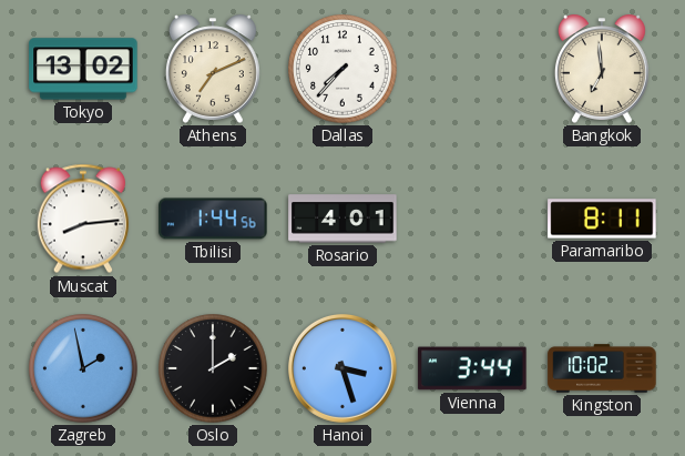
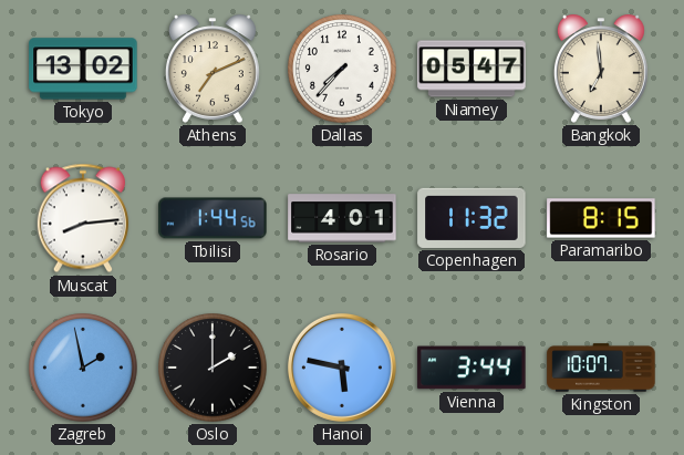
Niamey: none -> 05:47
Copenhagen: none -> 11:32
Paramaribo: 8:11 -> 8:15
Hanoi: 3:27 -> 5:47
Kingston: 10:02 -> 10:07
